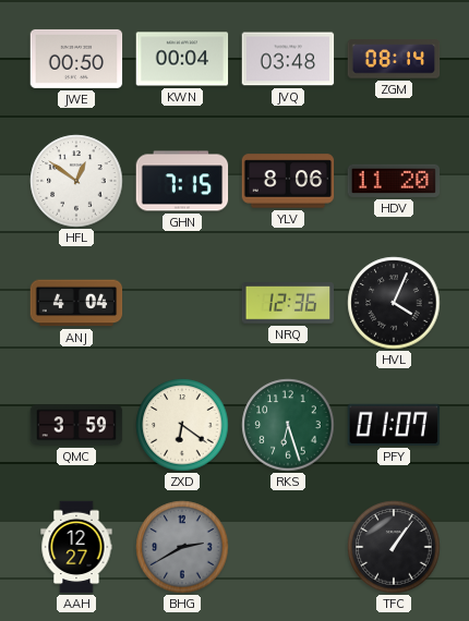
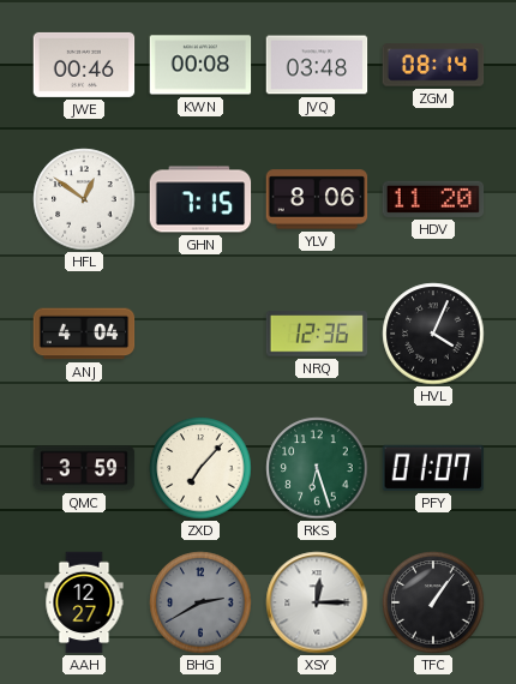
JWE: 00:50 -> 00:46
KWN: 00:04 -> 00:08
ZXD: 6:21 -> 7:07
XSY: none -> 12:15
